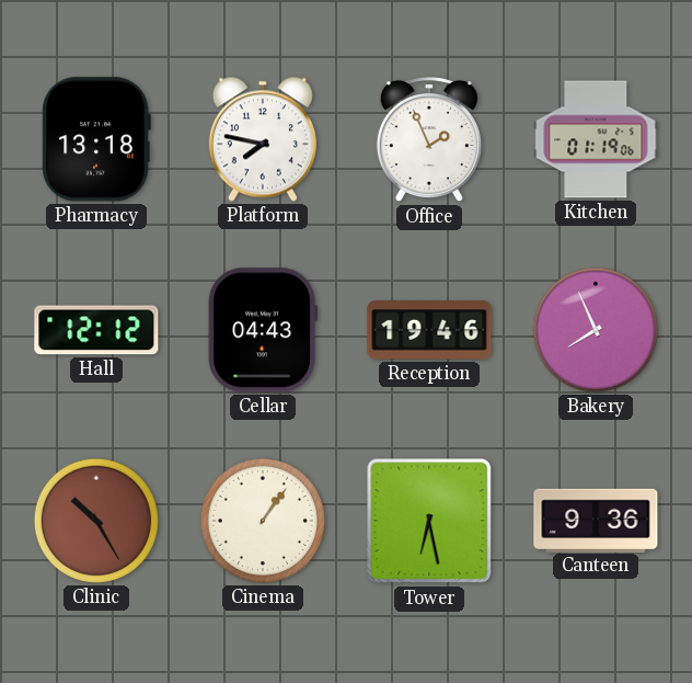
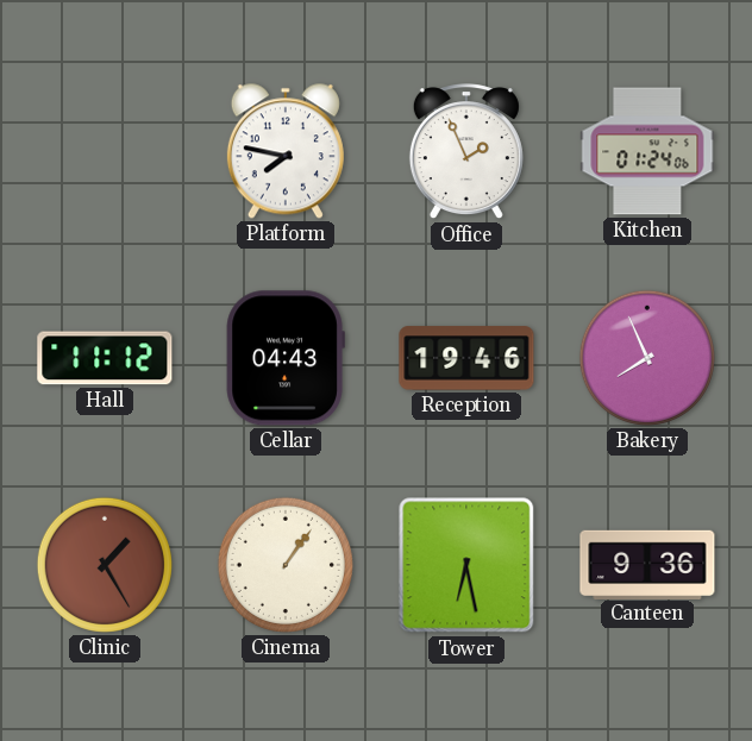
Pharmacy: 13:18 -> none
Kitchen: 01:19 -> 01:24
Hall: 12:12 -> 11:12
Clinic: 10:25 -> 1:25
